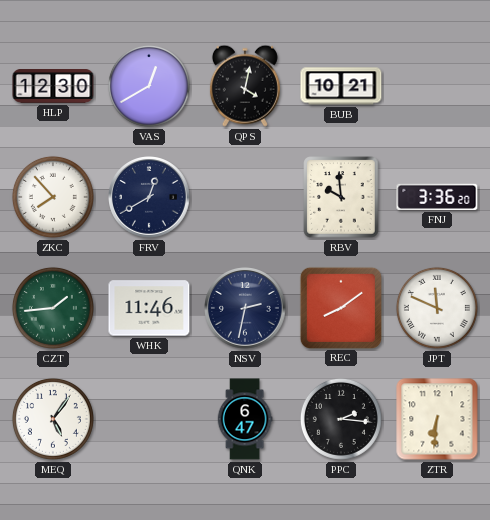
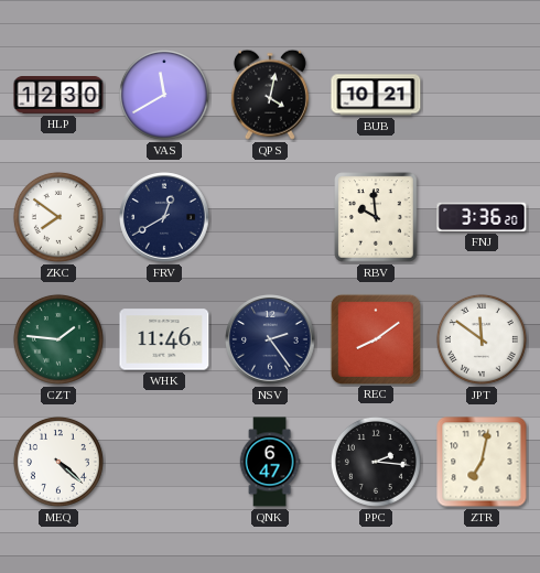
VAS: 12:40 -> 11:40
ZKC: 7:53 -> 7:51
CZT: 1:44 -> 1:46
NSV: 2:32 -> 2:24
JPT: 11:49 -> 11:51
MEQ: 5:06 -> 4:22
ZTR: 6:31 -> 7:02
